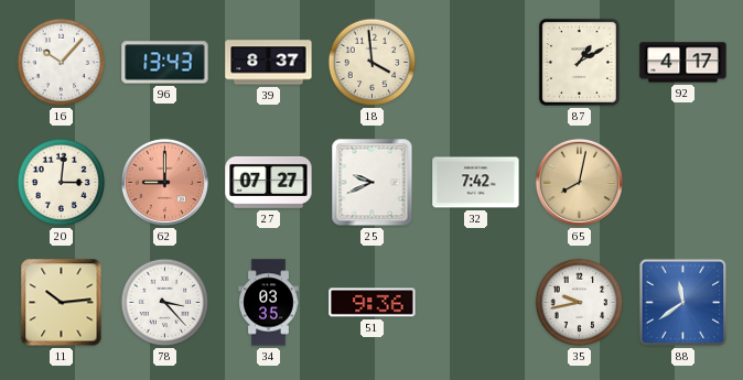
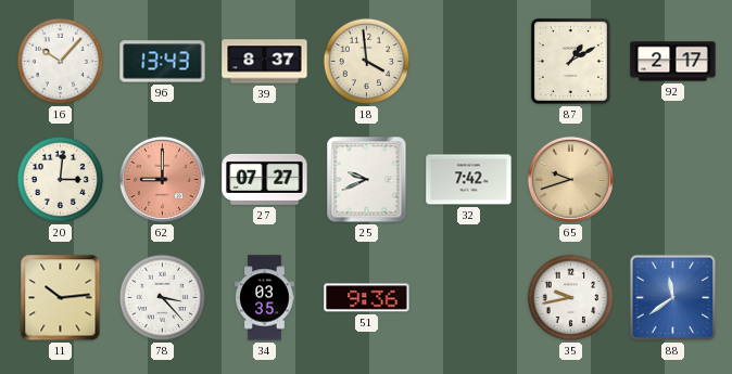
92: 4:17 -> 2:17
65: 8:02 -> 9:42
